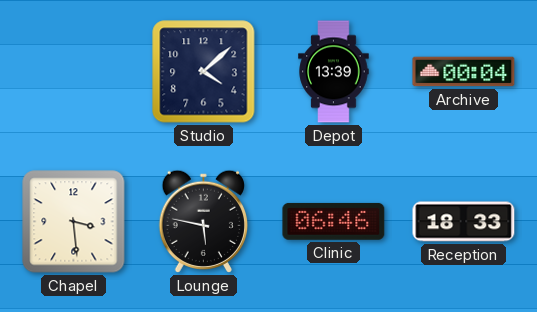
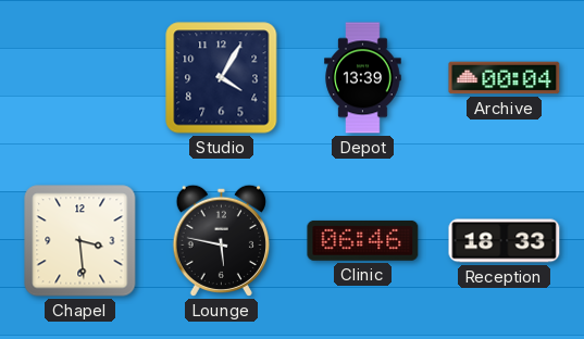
Studio: 4:08 -> 4:05
